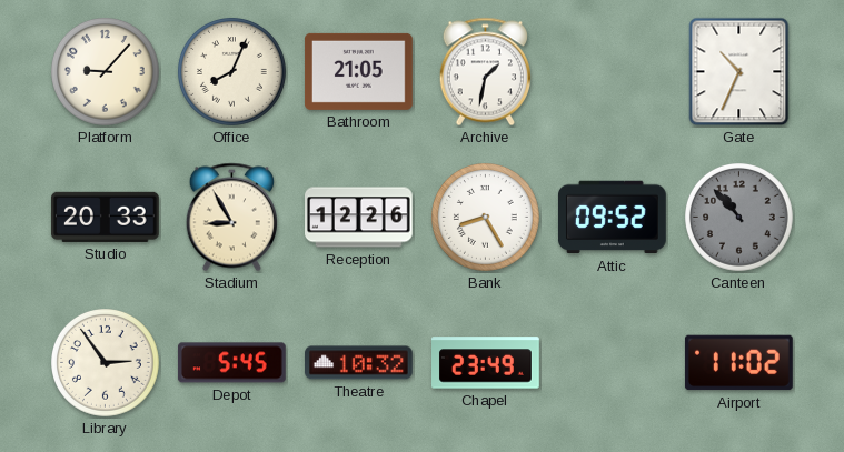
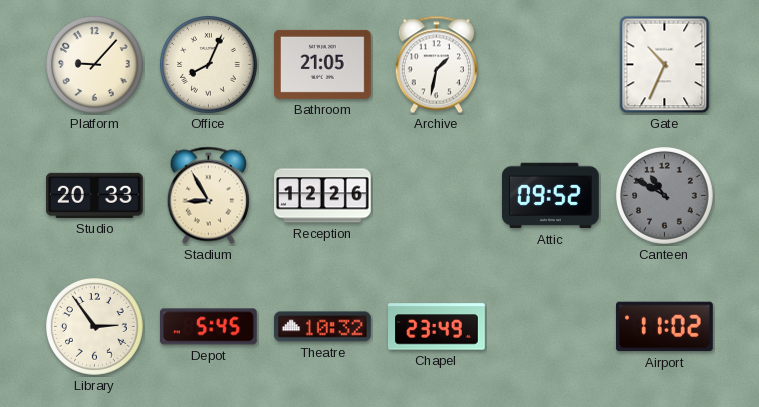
Bank: 8:25 -> none
Canteen: 10:53 -> 10:50
